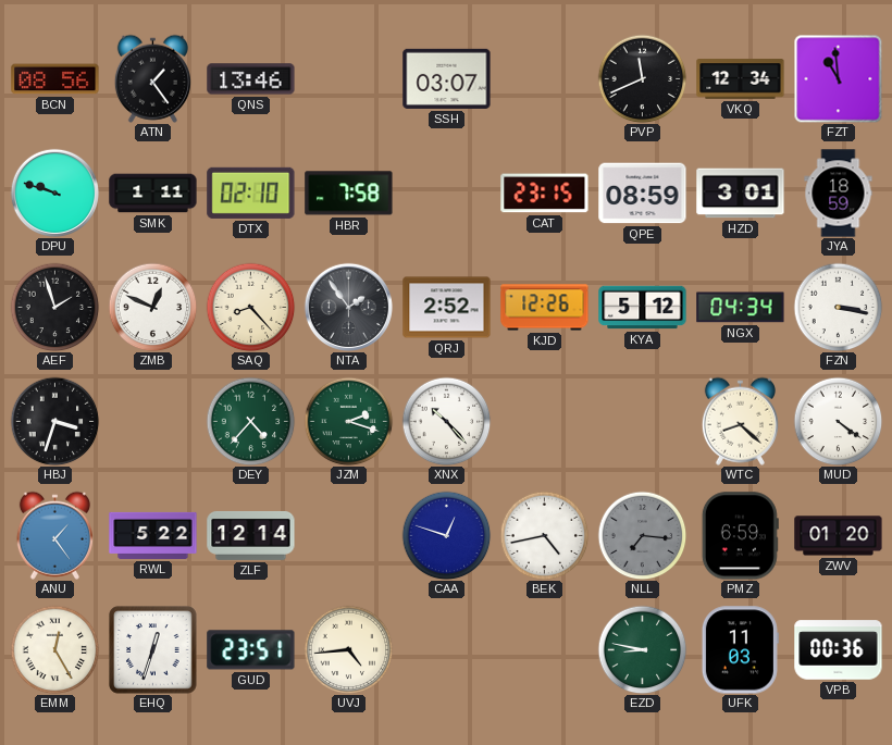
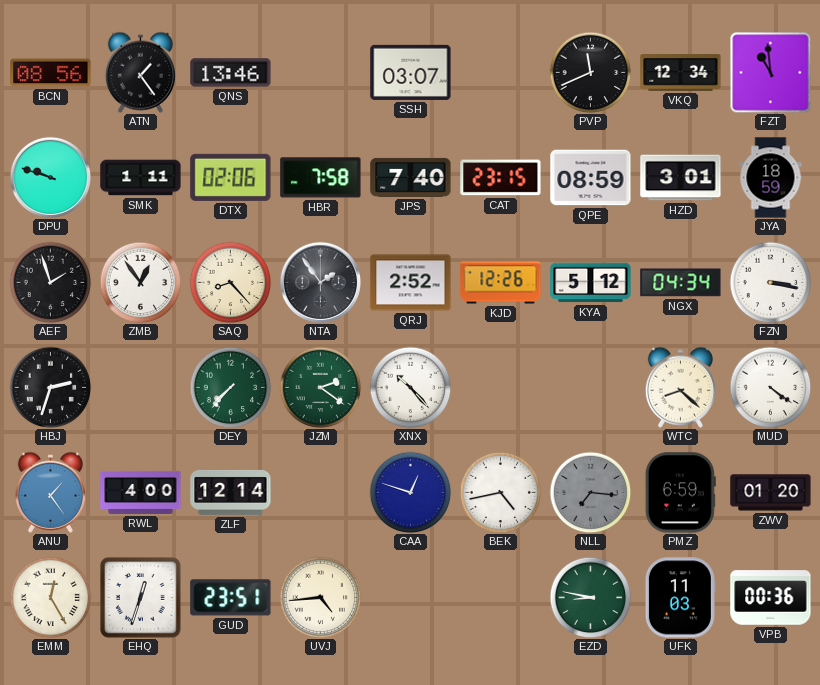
DTX: 02:10 -> 02:06
JPS: none -> 7:40
ZMB: 12:49 -> 12:54
HBJ: 3:33 -> 2:33
DEY: 4:37 -> 7:37
JZM: 2:18 -> 2:21
RWL: 5:22 -> 4:00
